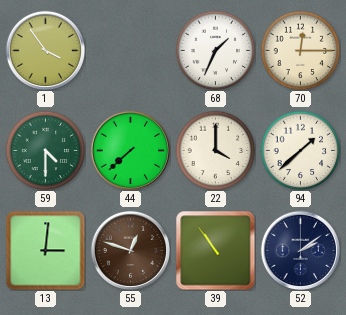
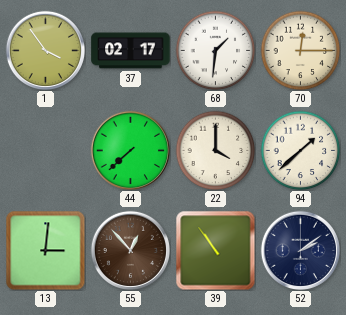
37: none -> 02:17
68: 1:34 -> 1:31
59: 4:30 -> none
55: 12:48 -> 12:53
